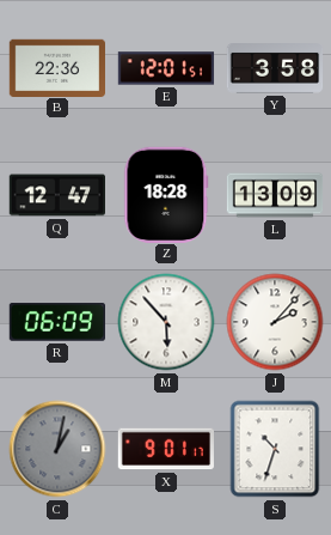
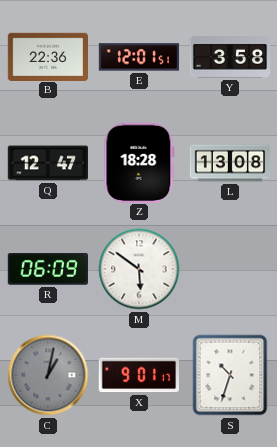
L: 13:09 -> 13:08
M: 5:53 -> 5:51
J: 2:07 -> none
